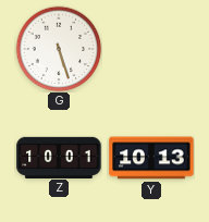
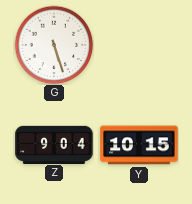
Z: 10:01 -> 9:04
Y: 10:13 -> 10:15
